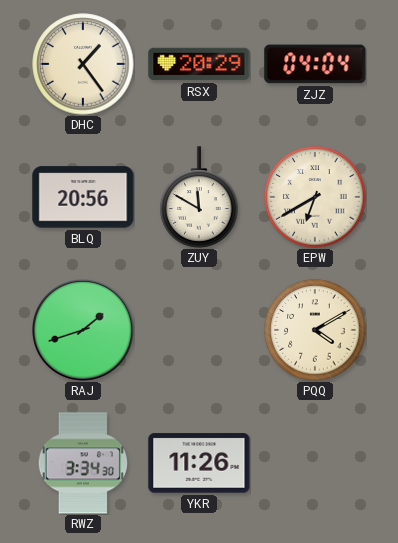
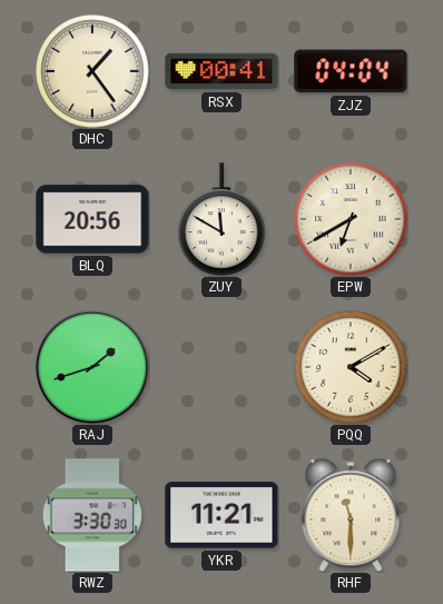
RSX: 20:29 -> 00:41
RWZ: 3:34 -> 3:30
YKR: 11:26 -> 11:21
RHF: none -> 11:30
